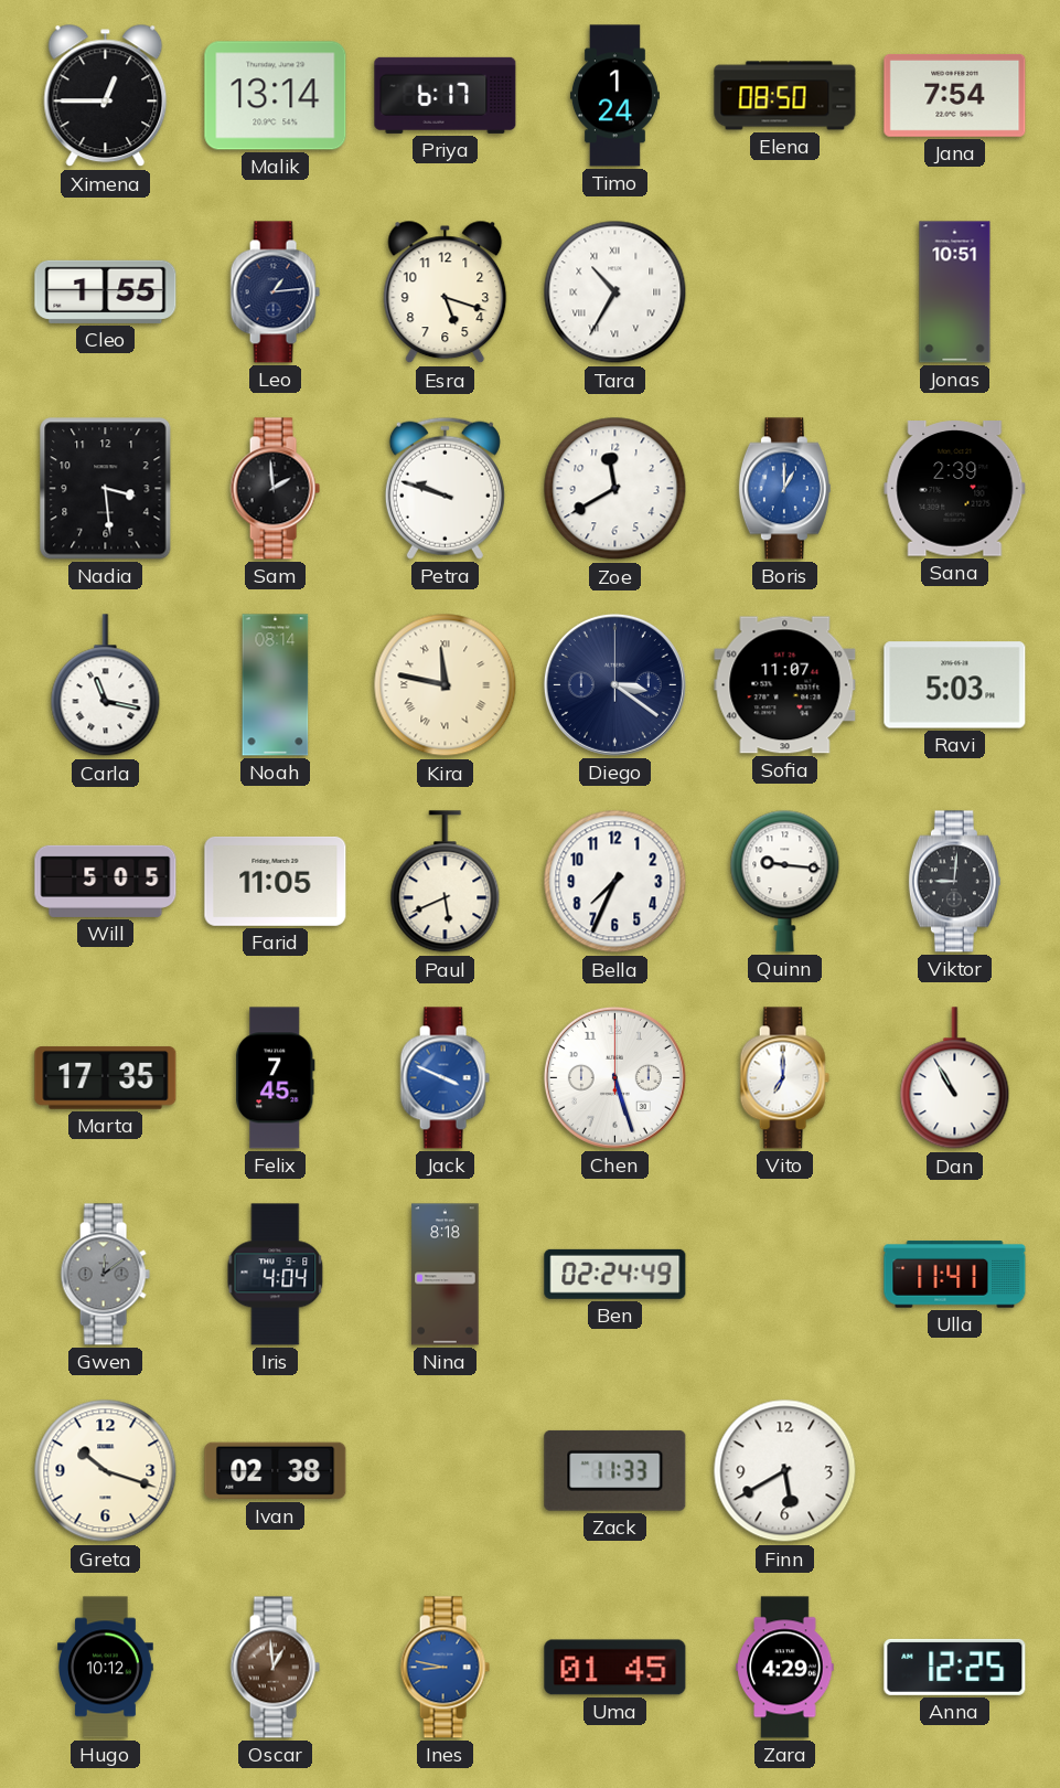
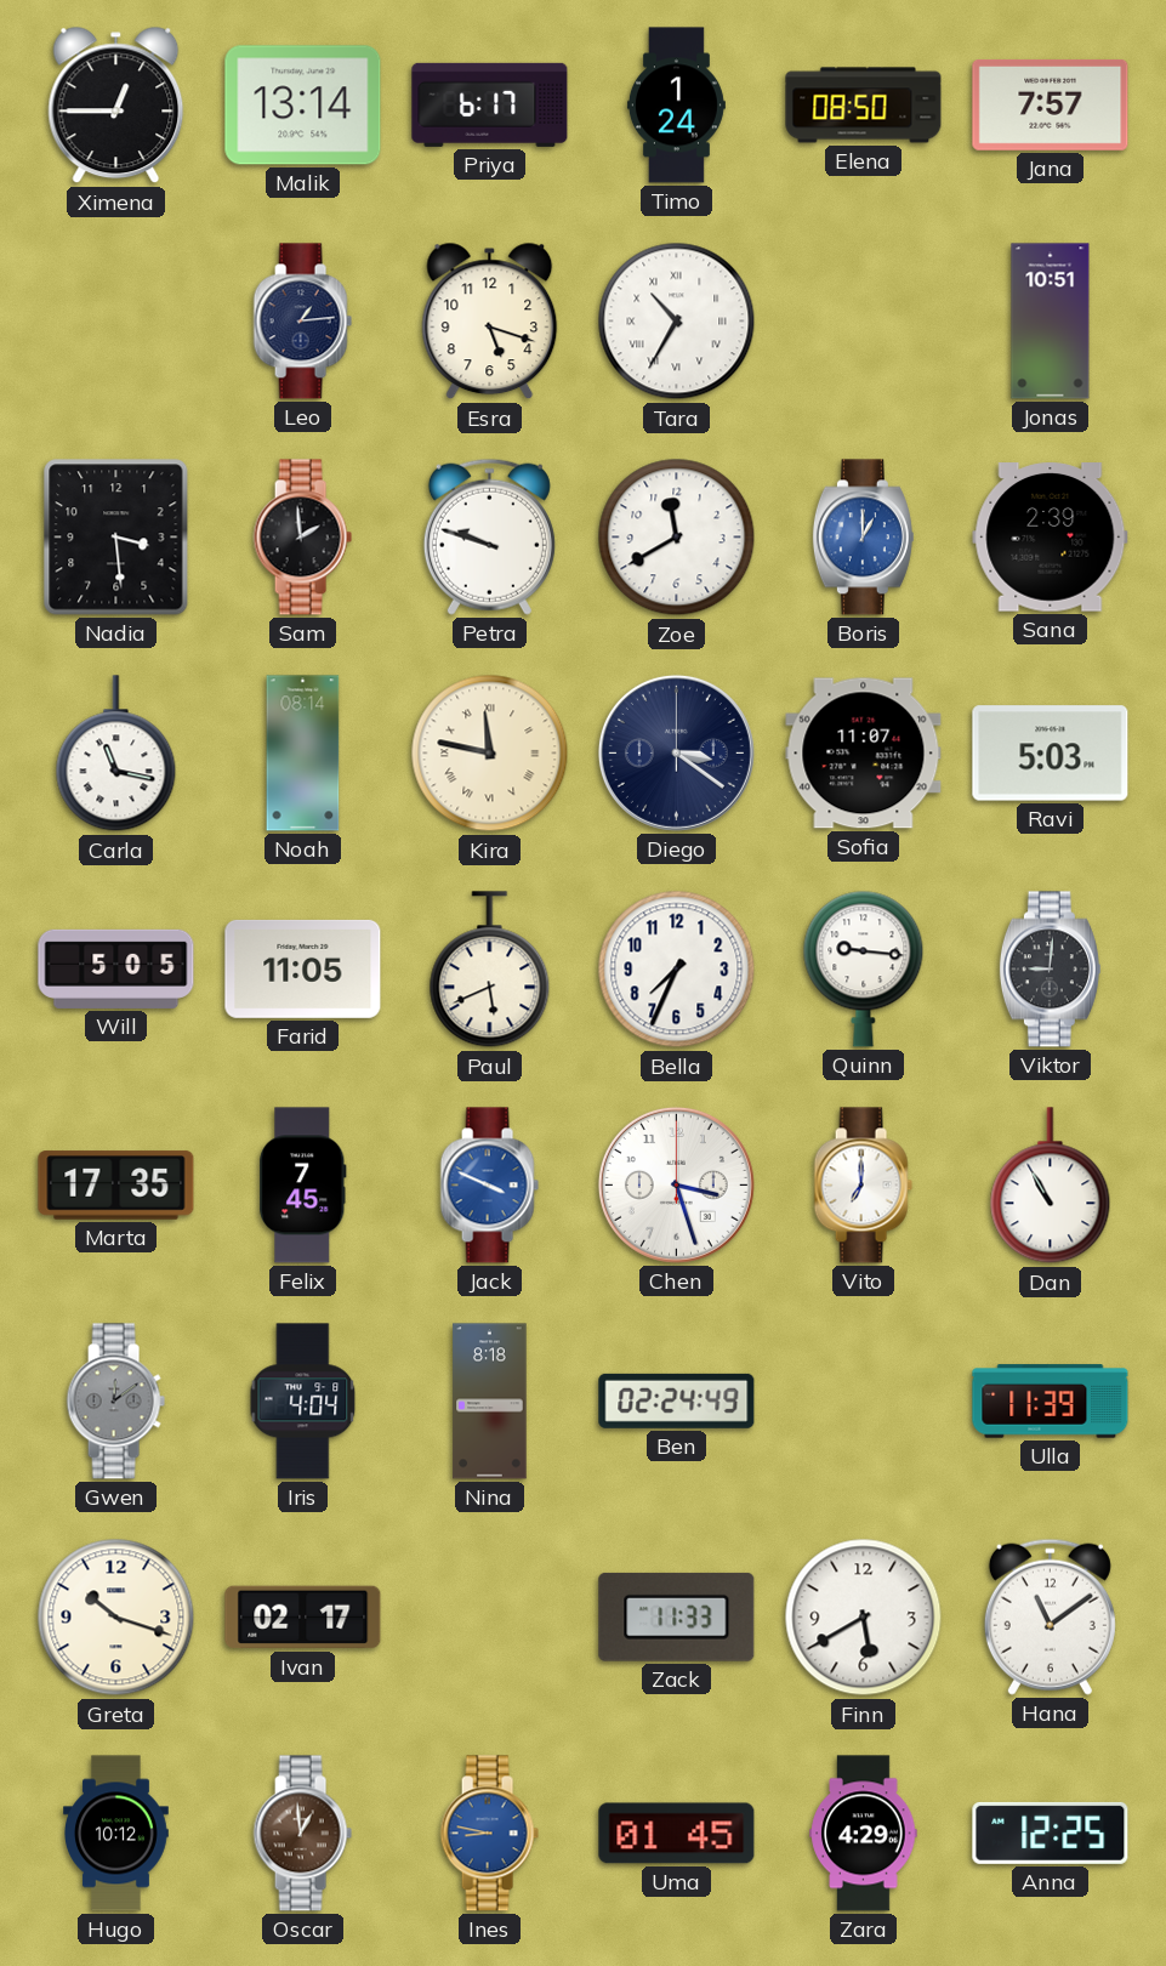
Jana: 7:54 -> 7:57
Cleo: 1:55 -> none
Chen: 5:27 -> 3:27
Ulla: 11:41 -> 11:39
Ivan: 02:38 -> 02:17
Hana: none -> 11:09
